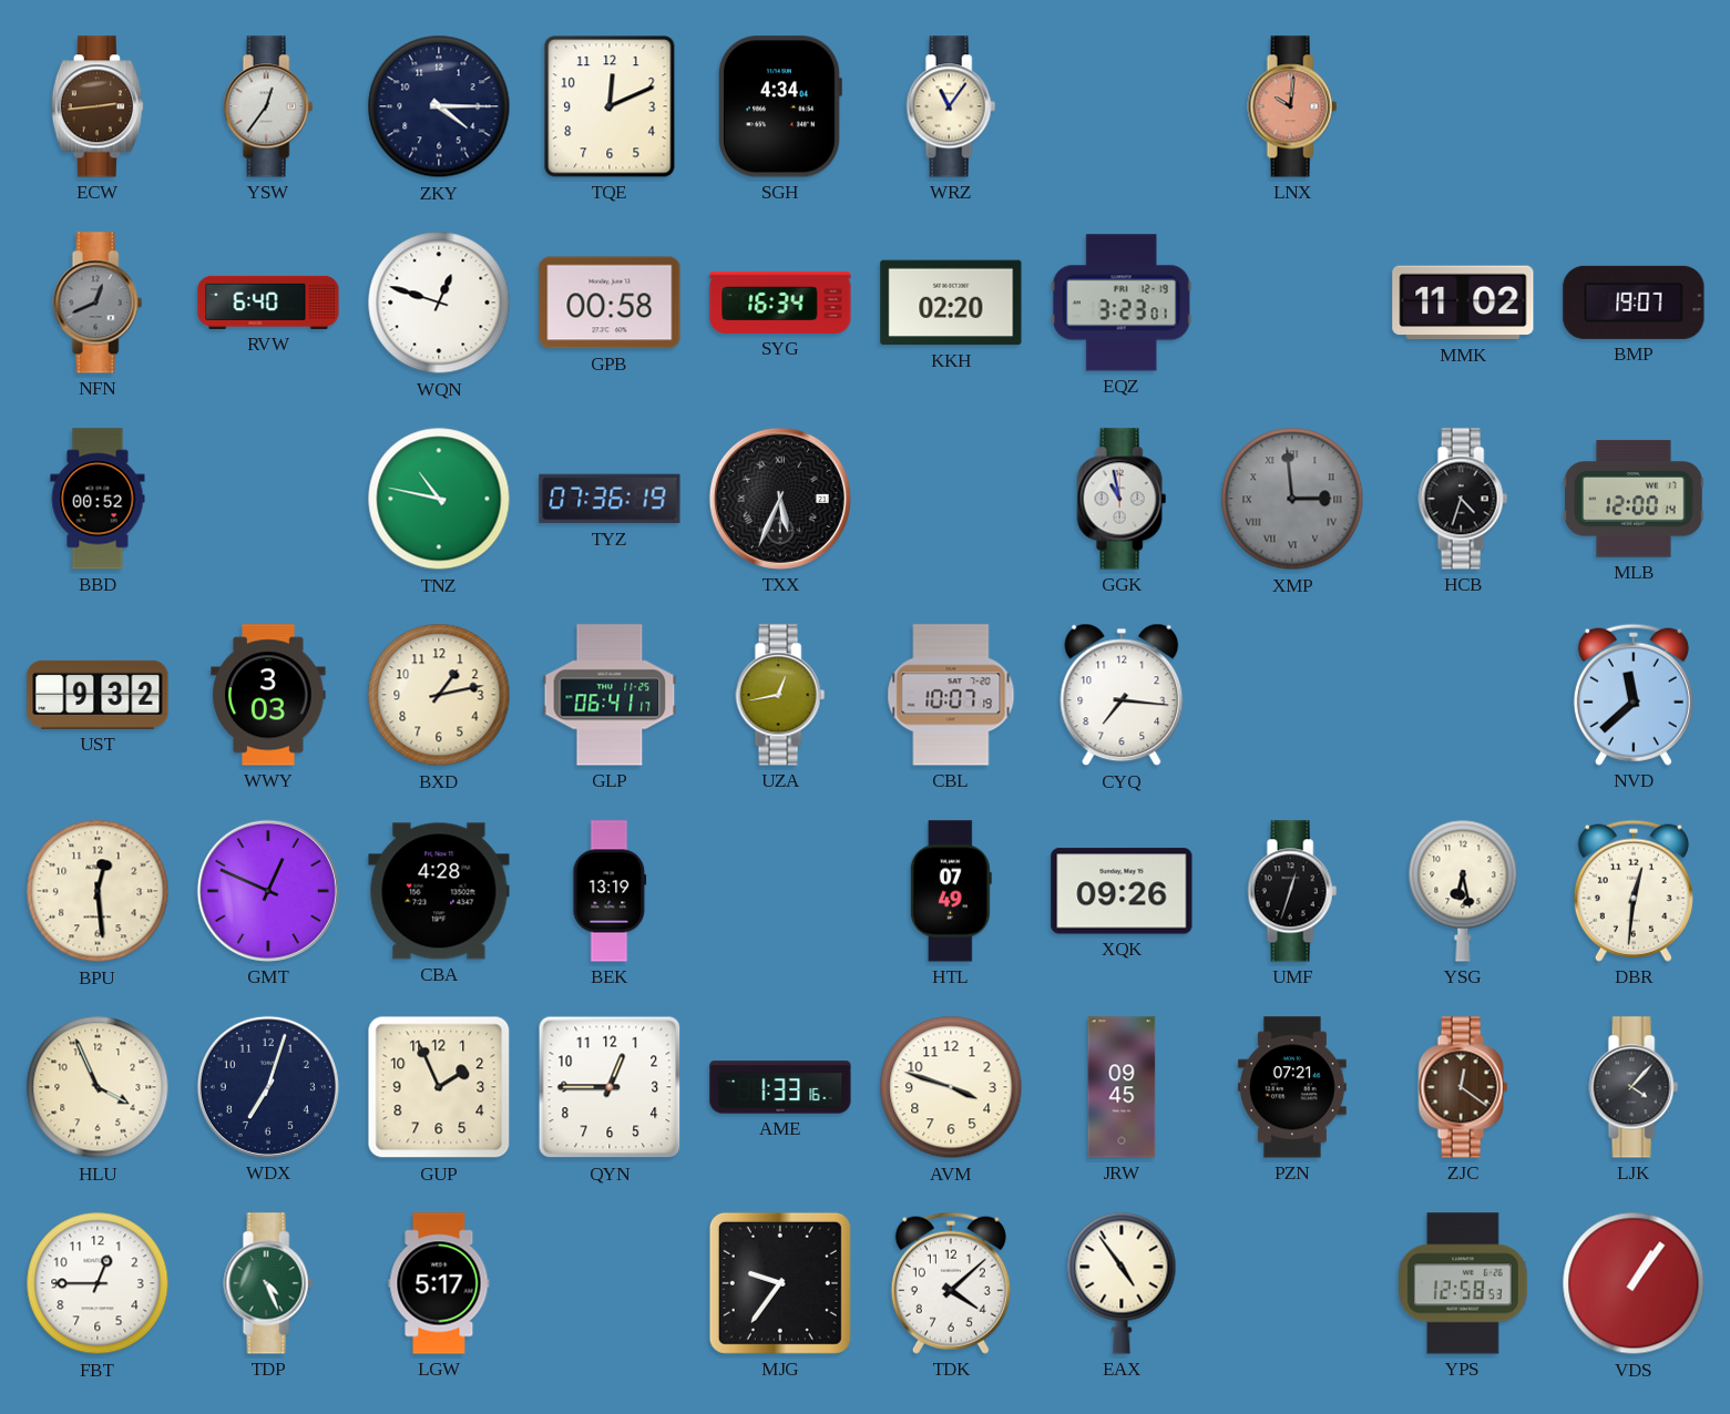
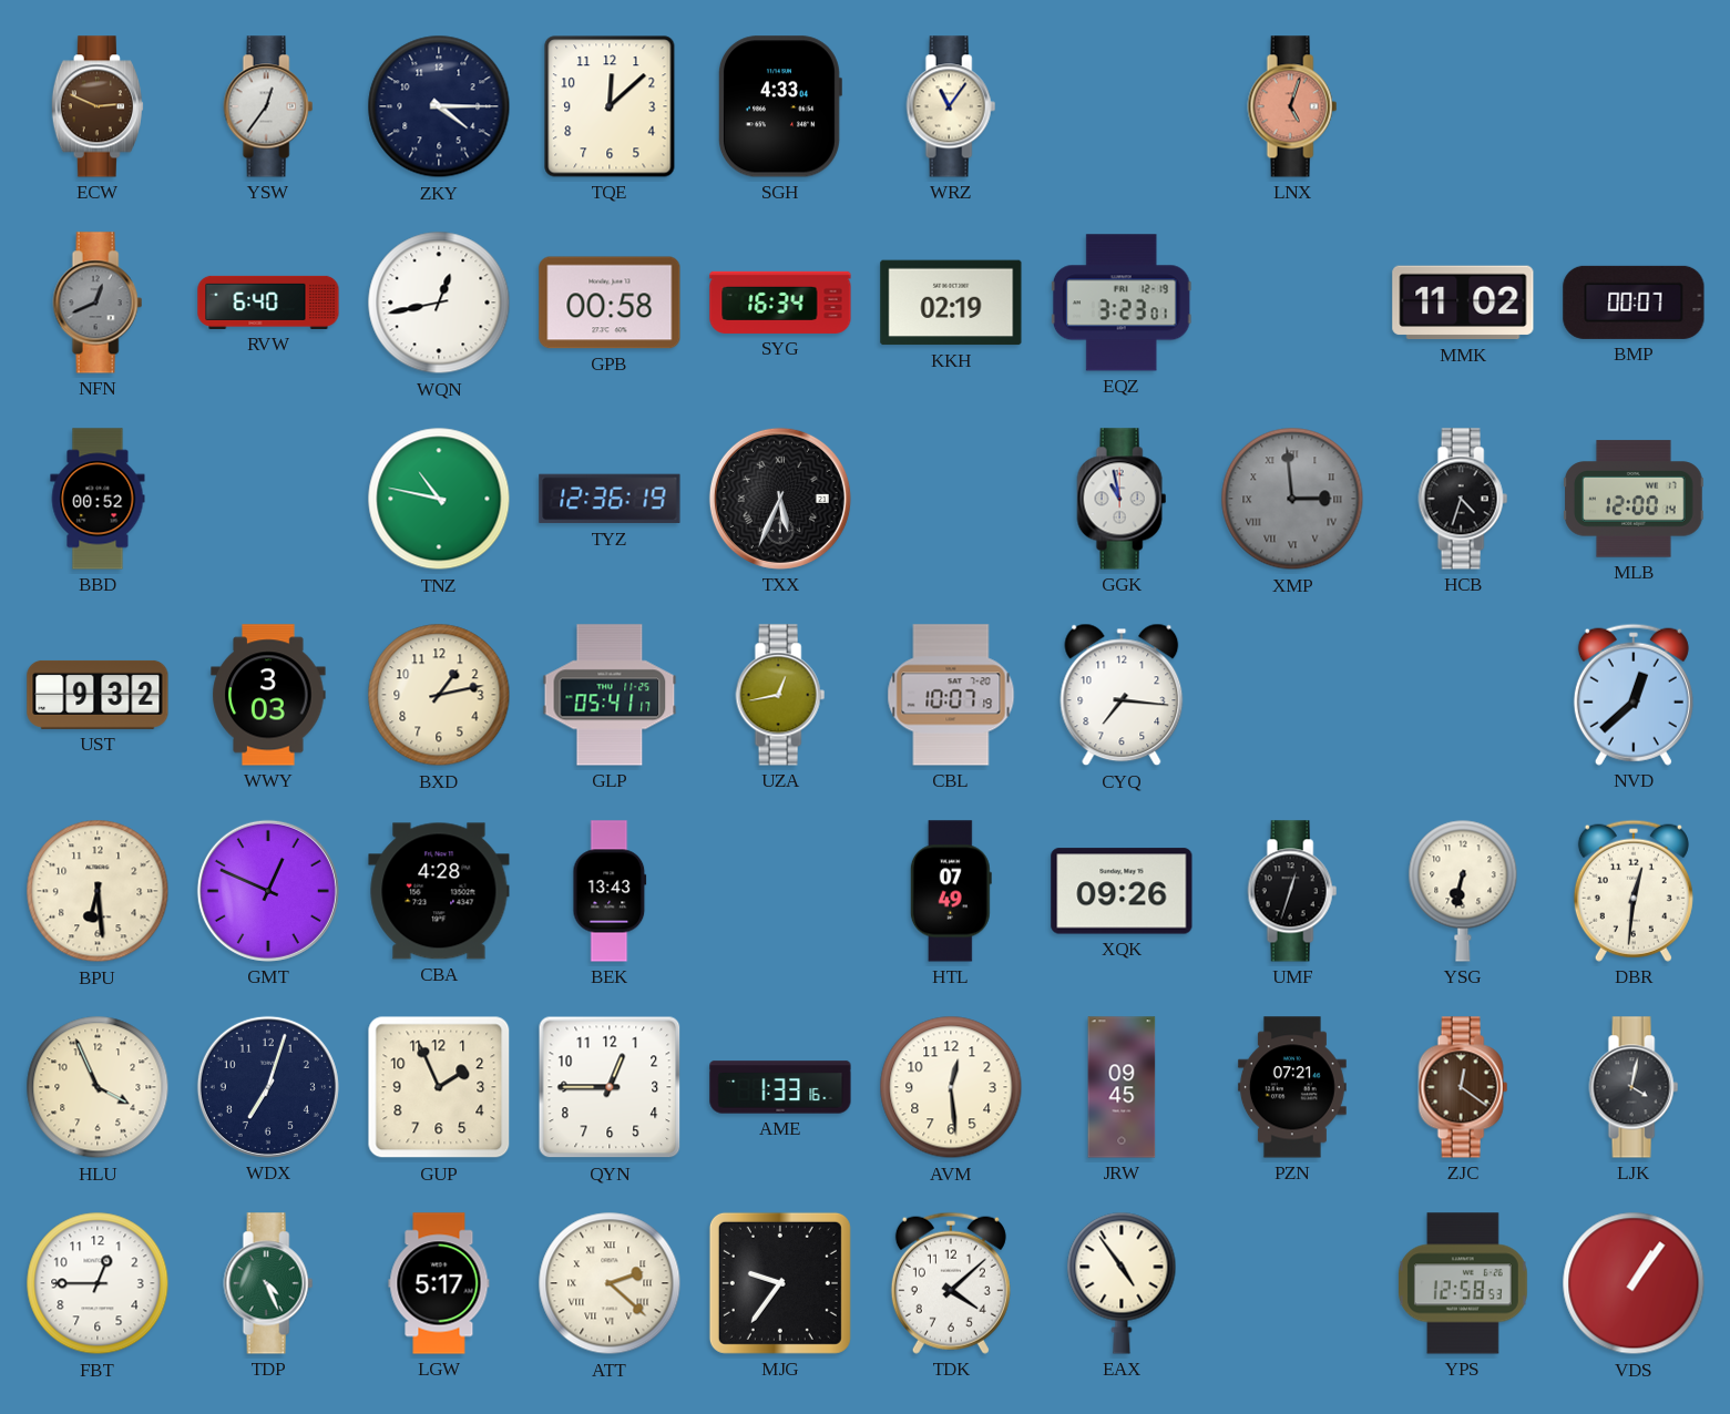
ECW: 2:44 -> 2:49
TQE: 12:11 -> 12:08
SGH: 4:34 -> 4:33
LNX: 10:01 -> 5:03
WQN: 12:48 -> 12:43
KKH: 02:20 -> 02:19
BMP: 19:07 -> 00:07
TYZ: 07:36 -> 12:36
GLP: 06:41 -> 05:41
NVD: 11:38 -> 12:38
BPU: 12:29 -> 6:29
BEK: 13:19 -> 13:43
YSG: 6:28 -> 6:32
AVM: 3:48 -> 12:29
LJK: 4:07 -> 4:02
ATT: none -> 2:22
